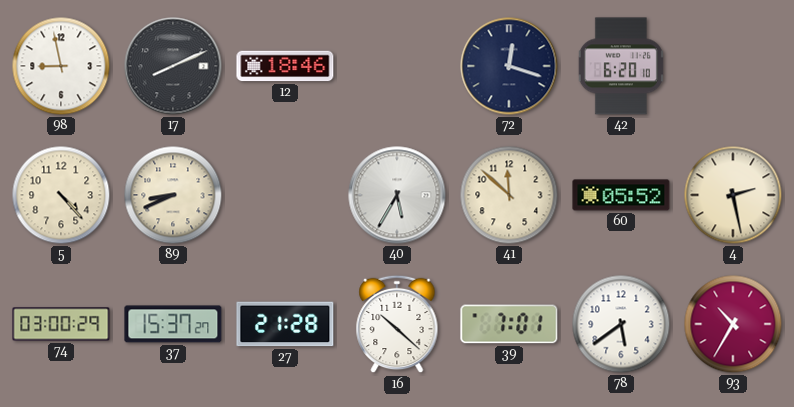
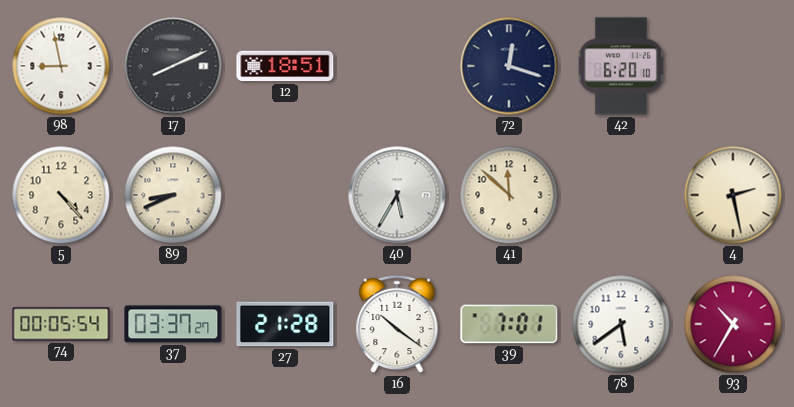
12: 18:46 -> 18:51
60: 05:52 -> none
74: 03:00 -> 00:05
37: 15:37 -> 03:37
16: 10:22 -> 10:21
